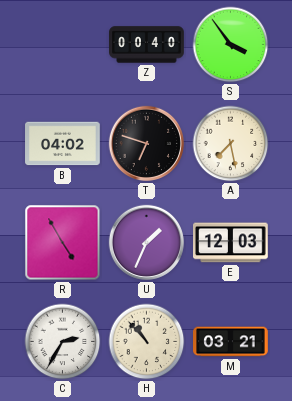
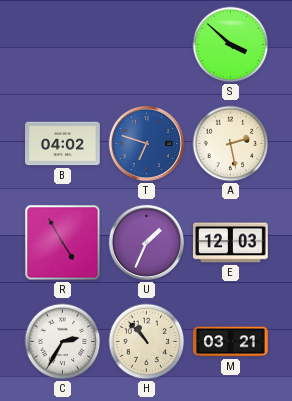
Z: 00:40 -> none
S: 3:54 -> 3:52
T dial: black -> blue
A: 7:28 -> 2:28
